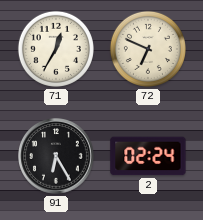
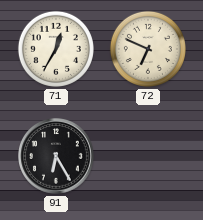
2: 02:24 -> none
